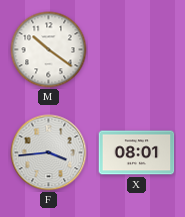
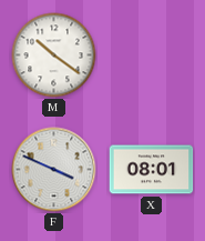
F: 3:44 -> 3:49
